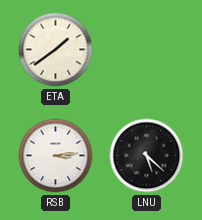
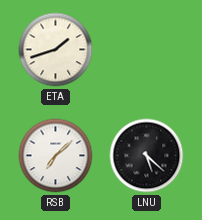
ETA: 1:39 -> 1:42
RSB: 3:14 -> 7:08
